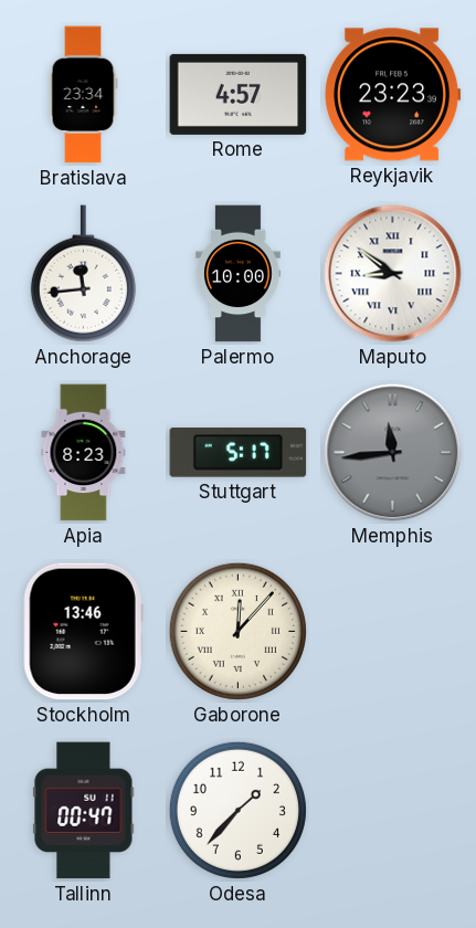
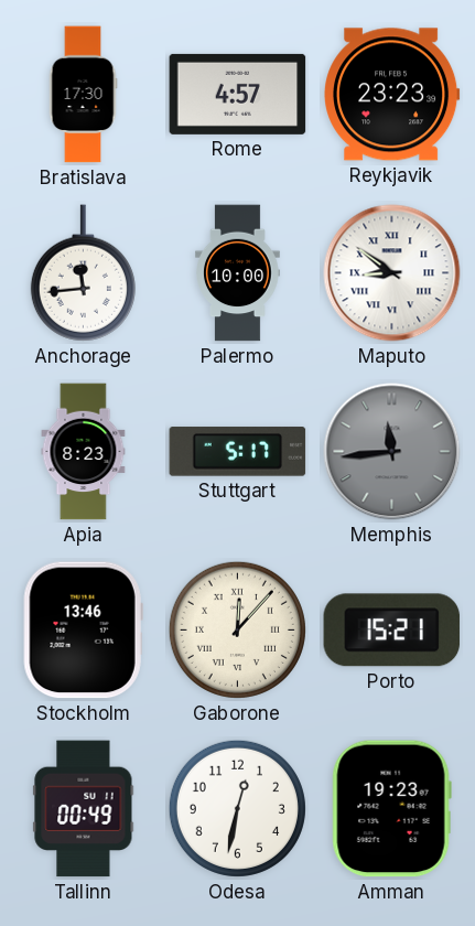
Bratislava: 23:34 -> 17:30
Porto: none -> 15:21
Tallinn: 00:47 -> 00:49
Odesa: 1:37 -> 12:32
Amman: none -> 19:23
